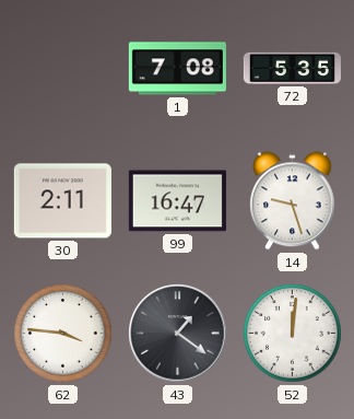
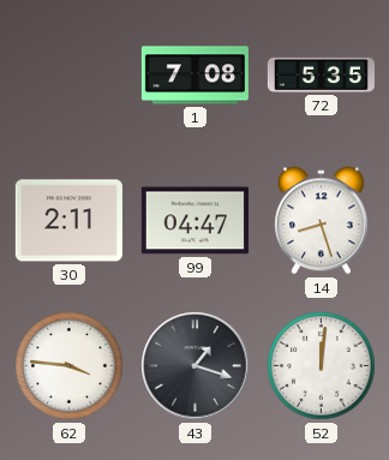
99: 16:47 -> 04:47
14: 9:27 -> 8:27
43: 1:21 -> 1:18
